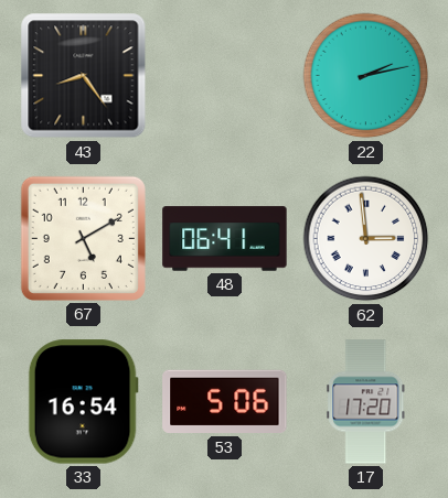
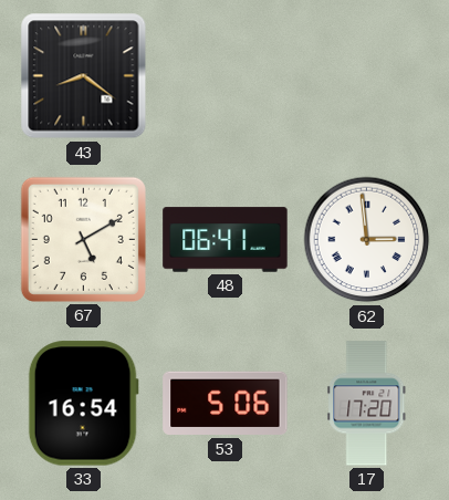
43: 8:24 -> 8:21
22: 2:13 -> none
